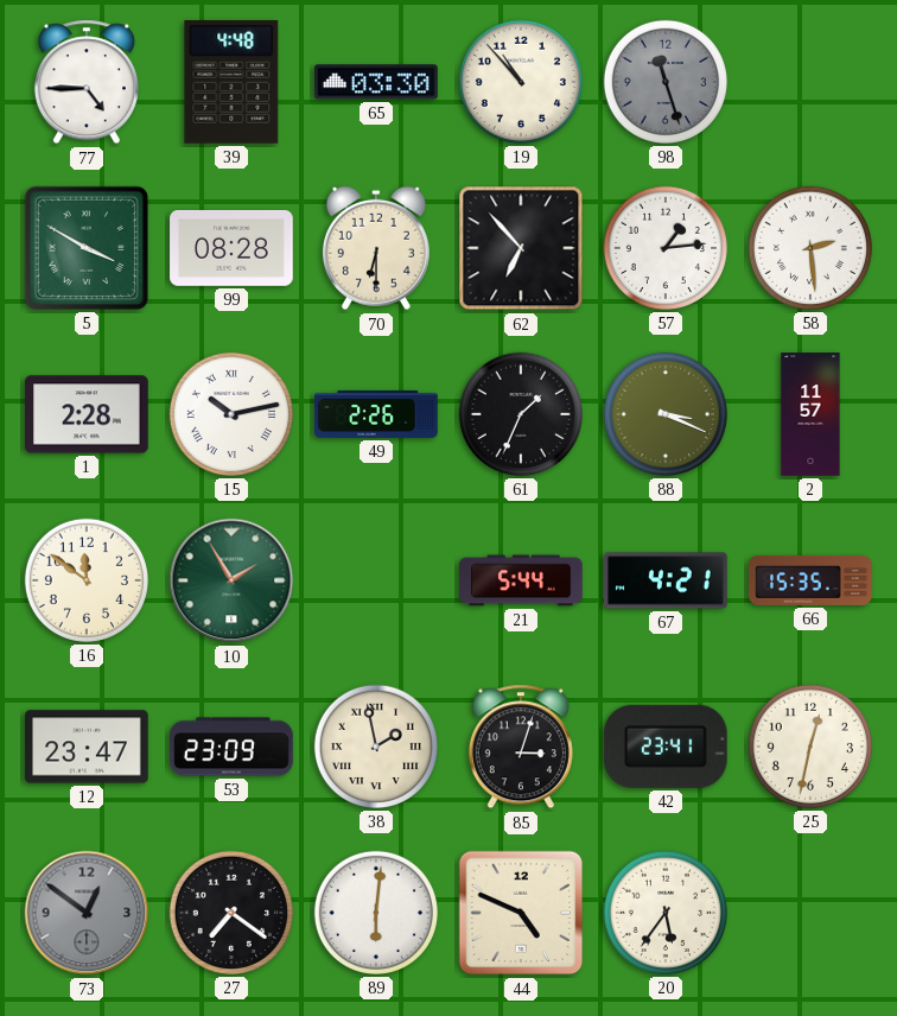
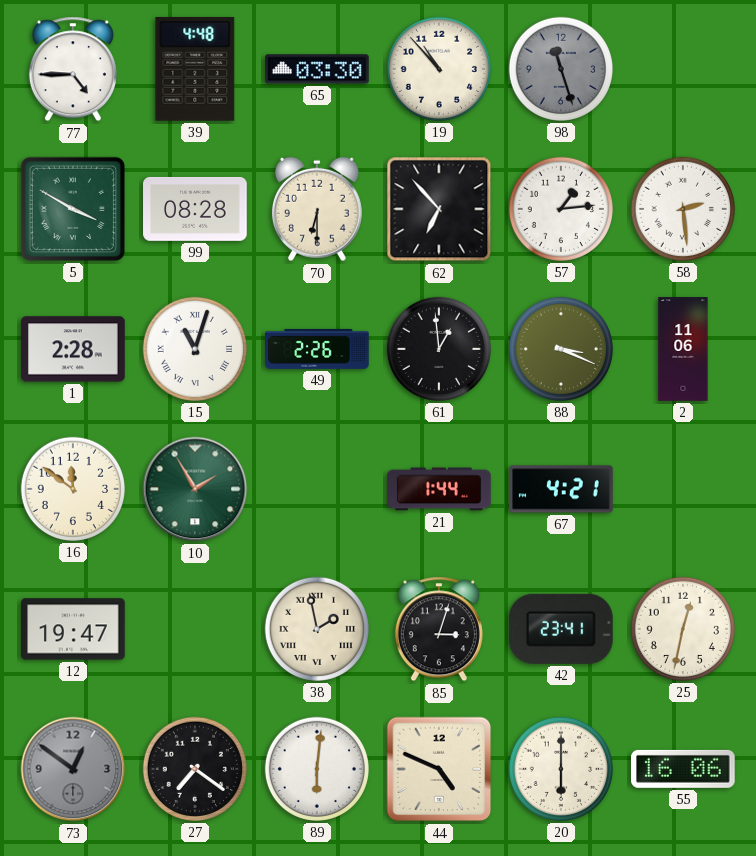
15: 10:13 -> 11:03
61: 1:34 -> 12:59
2: 11:57 -> 11:06
21: 5:44 -> 1:44
66: 15:35 -> none
12: 23:47 -> 19:47
53: 23:09 -> none
20: 5:36 -> 6:00
55: none -> 16:06
